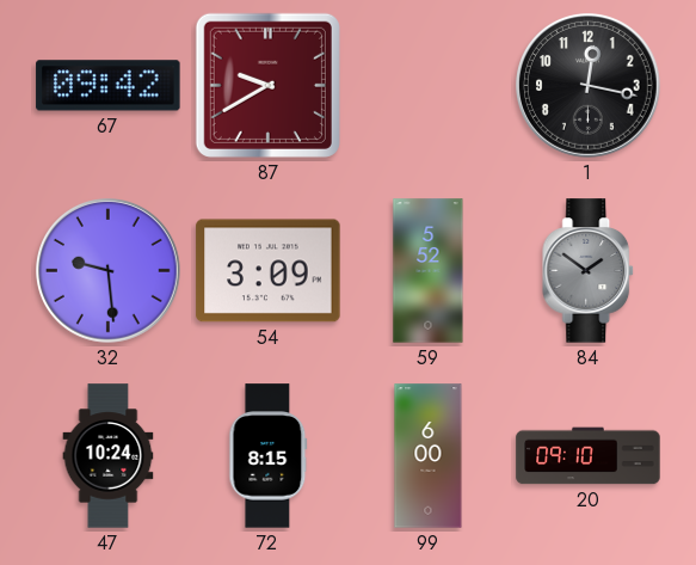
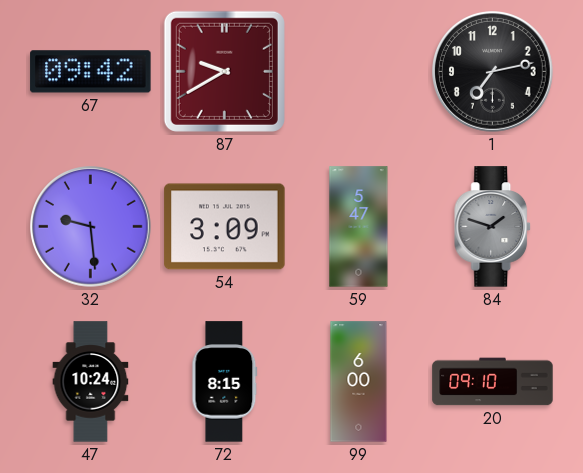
1: 12:17 -> 7:13
59: 5:52 -> 5:47
84: 1:51 -> 1:48
